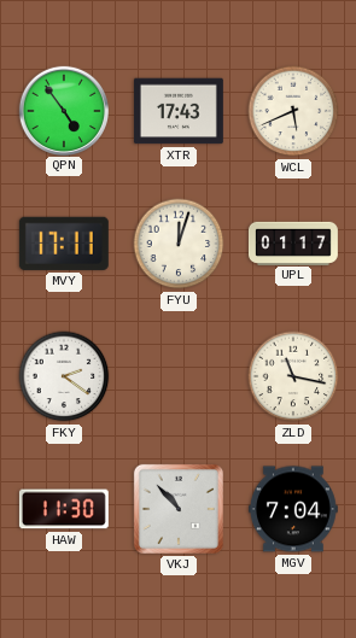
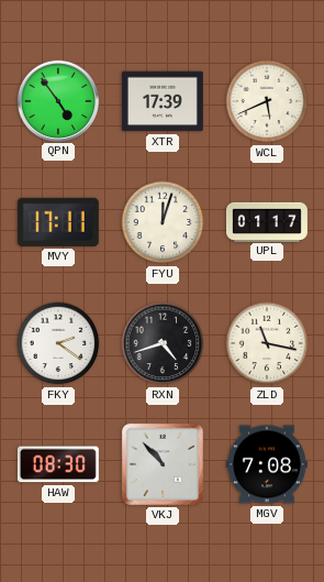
XTR: 17:43 -> 17:39
RXN: none -> 4:42
HAW: 11:30 -> 08:30
MGV: 7:04 -> 7:08
